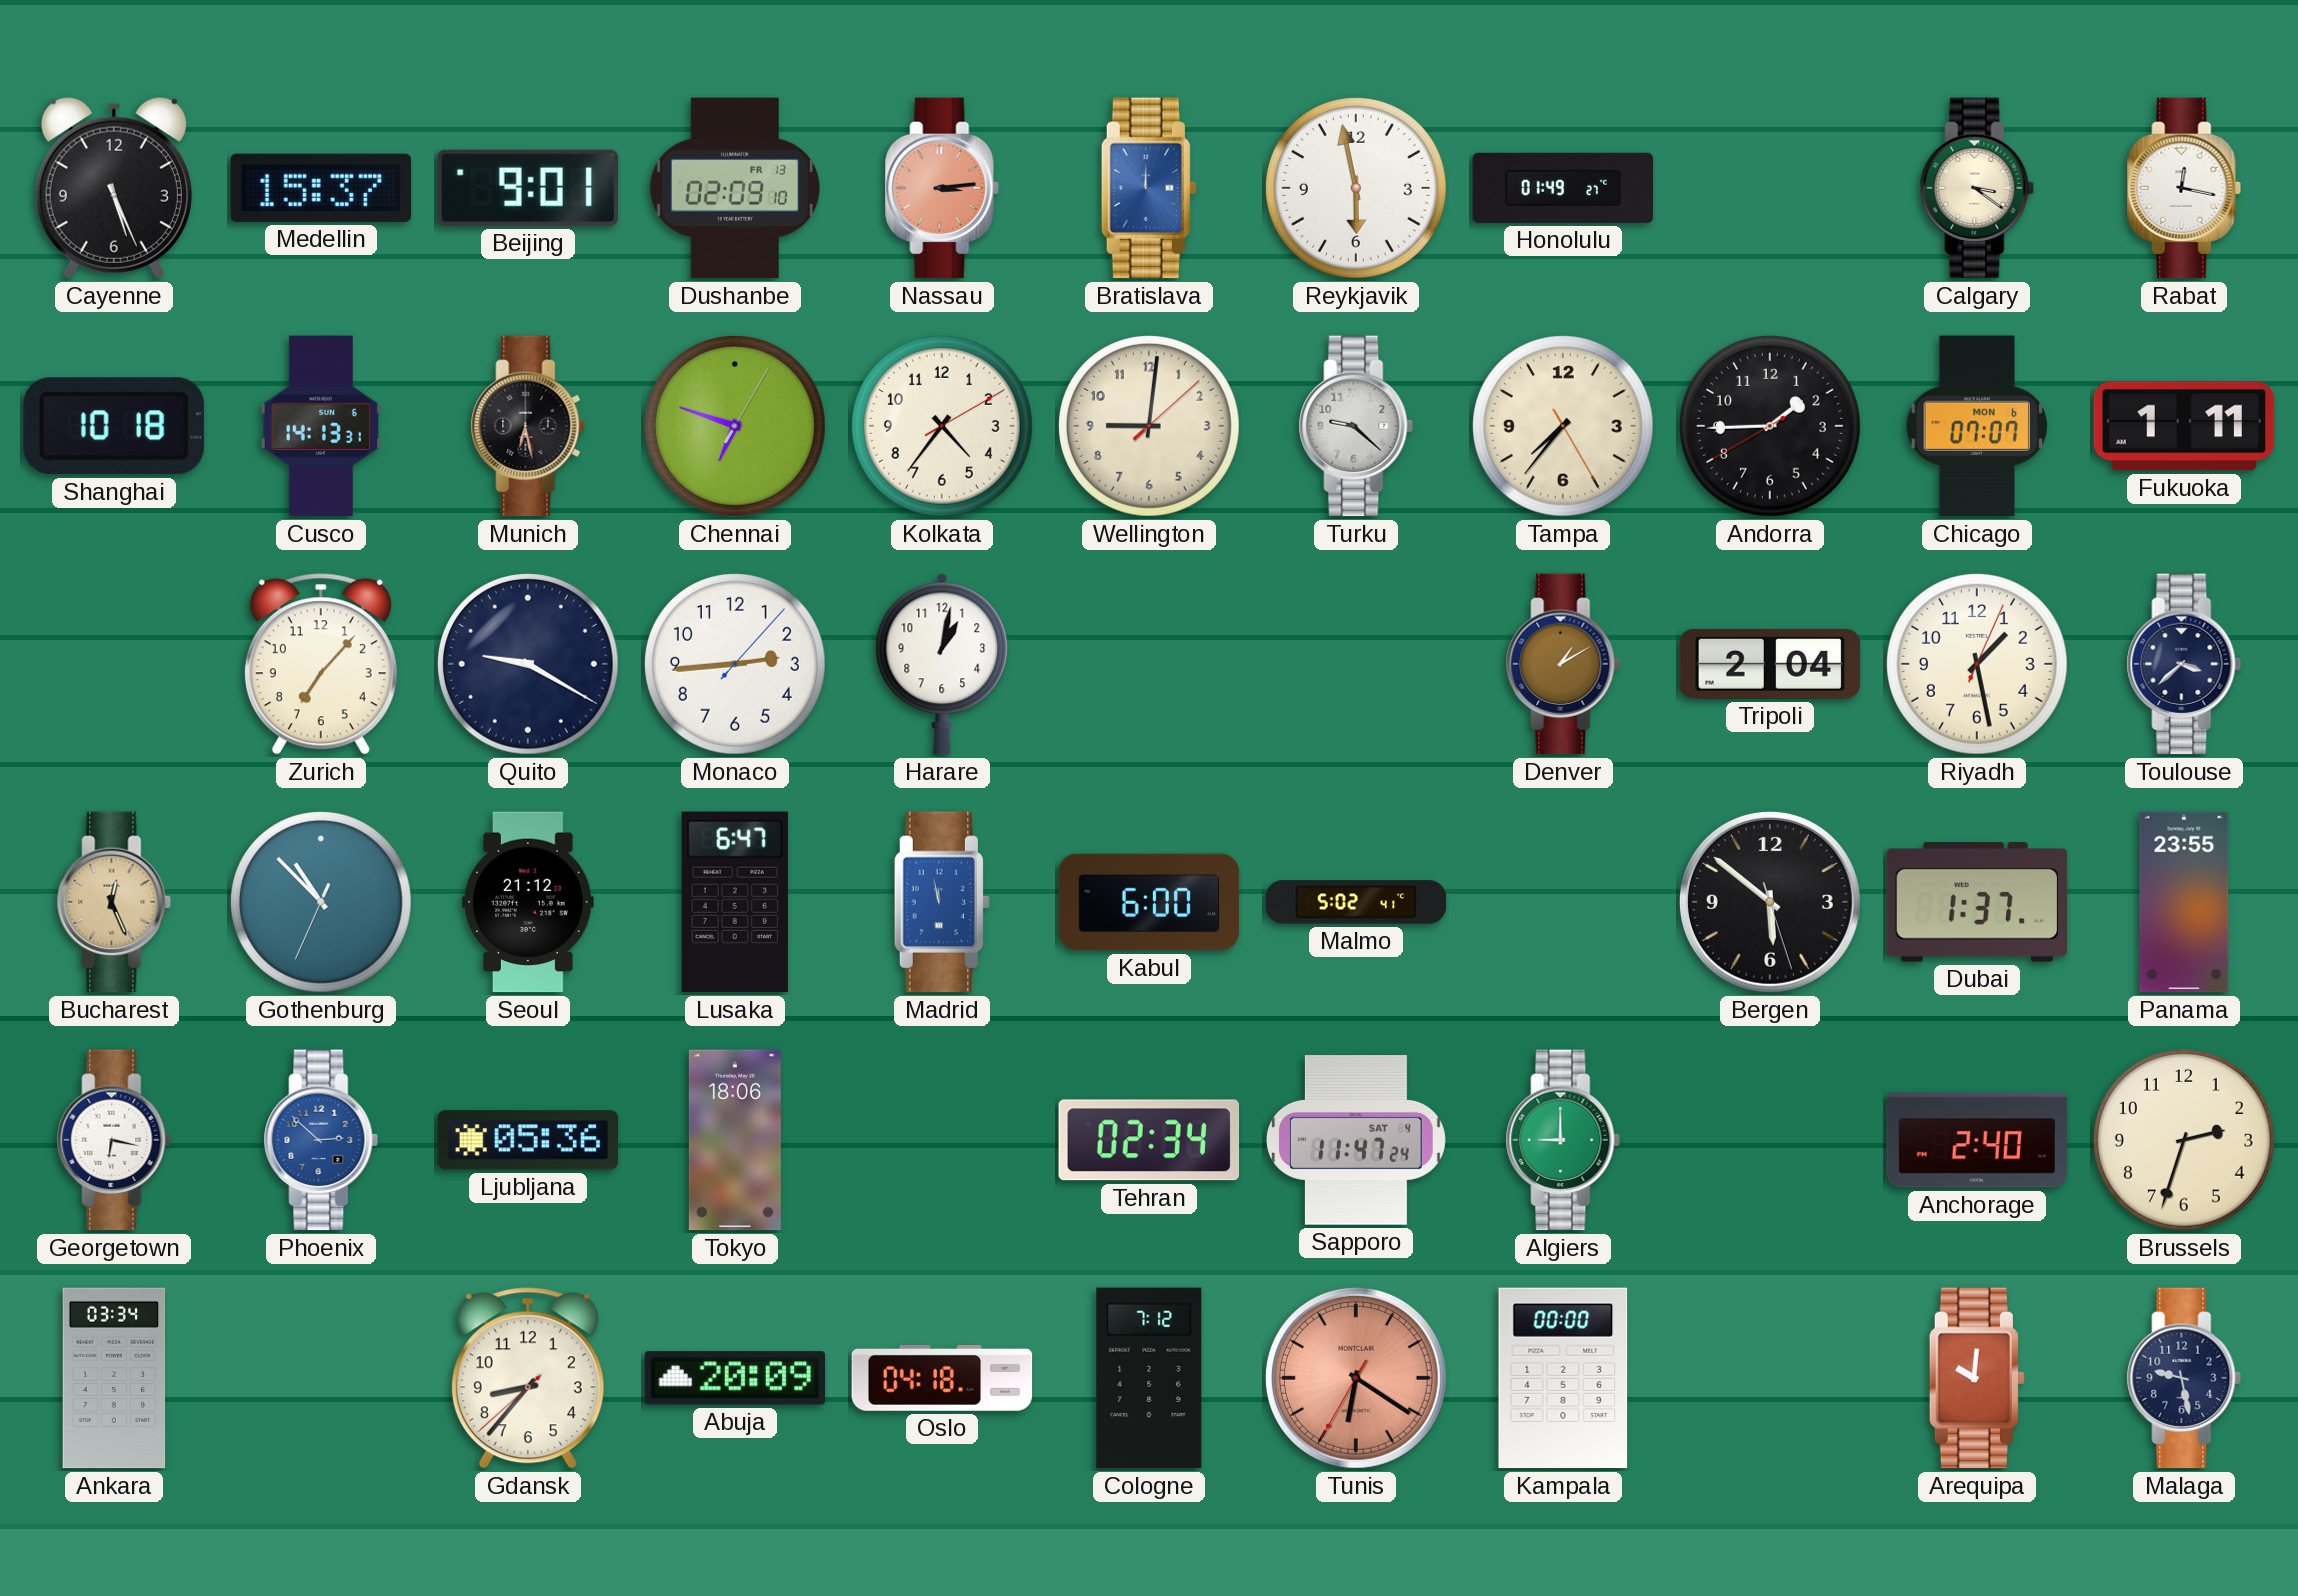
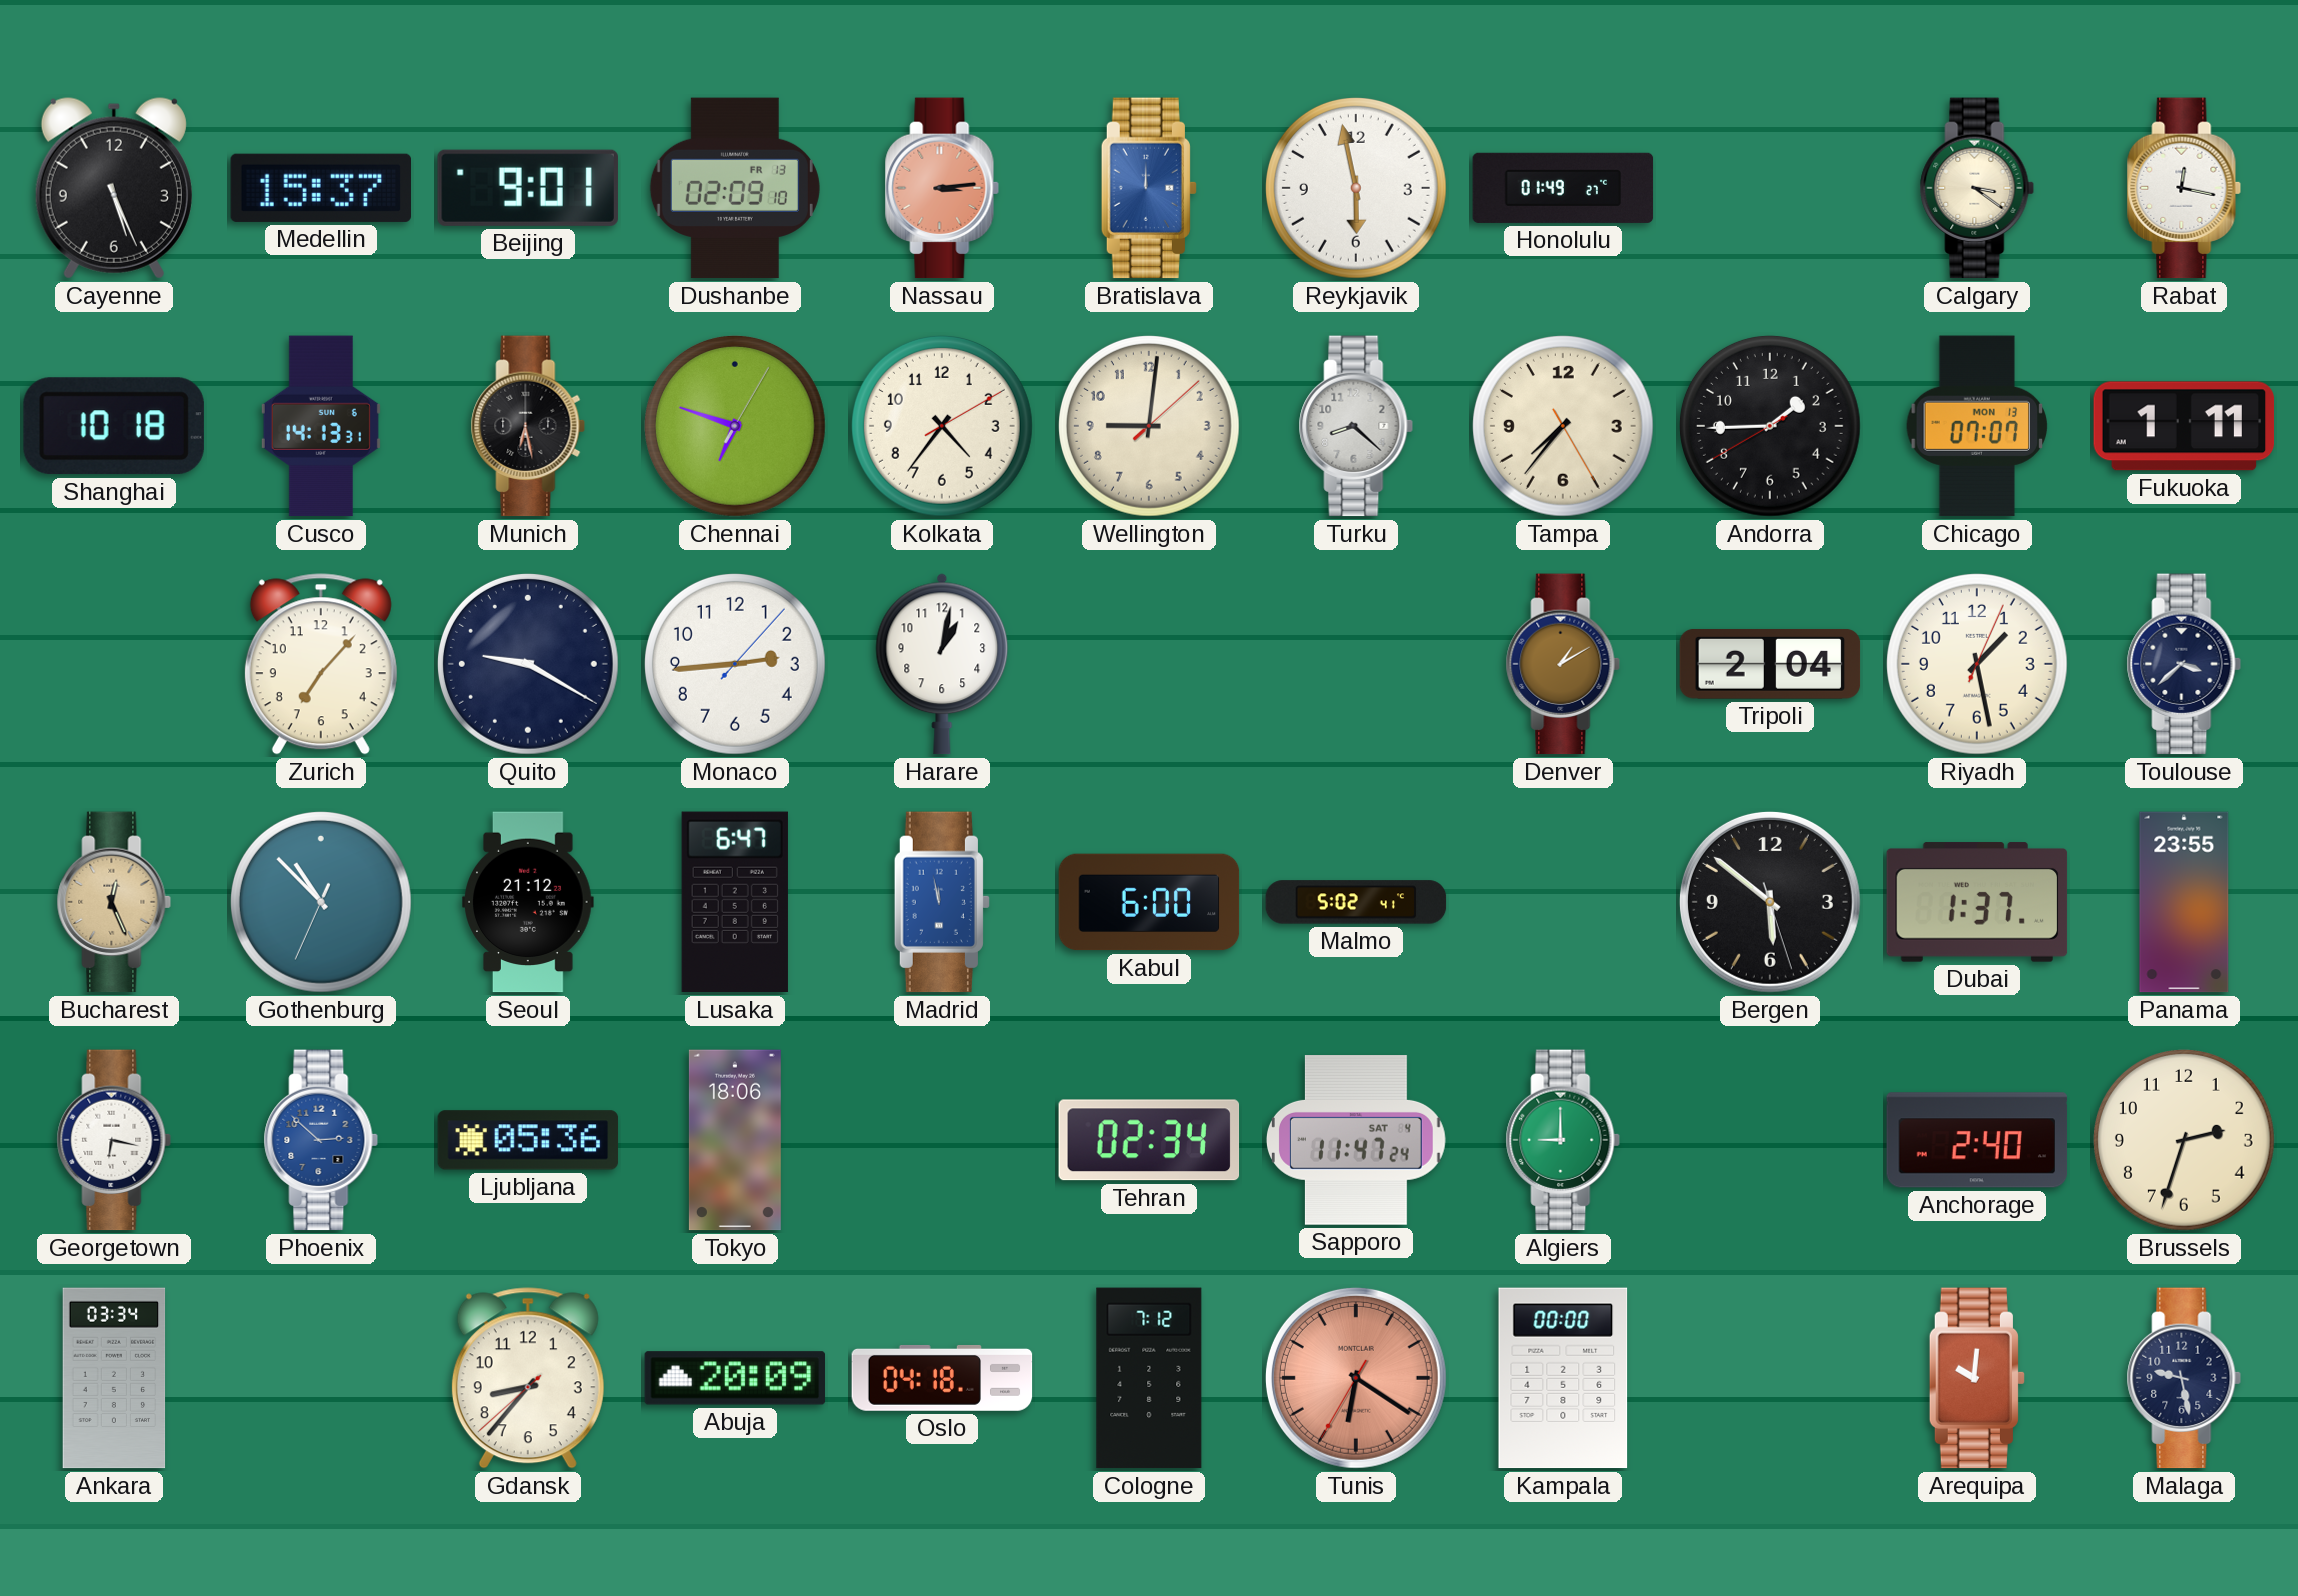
Turku: 9:22 -> 8:22
Chicago date: MON 6 -> MON 13
